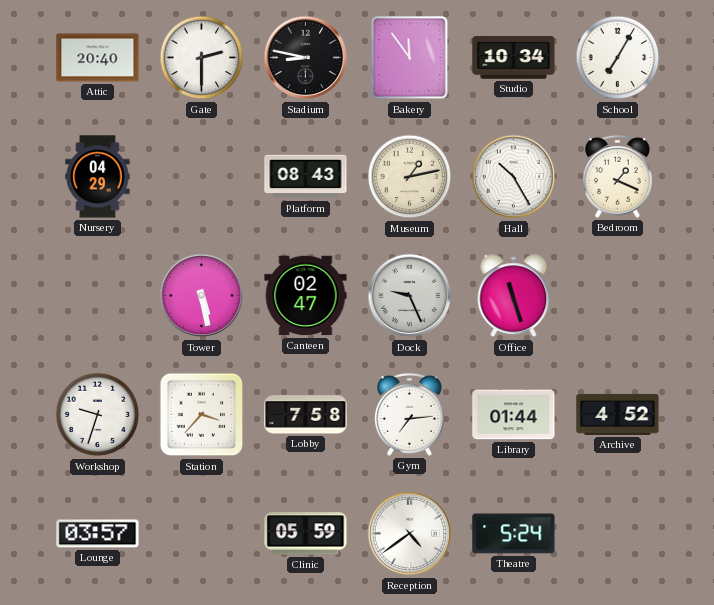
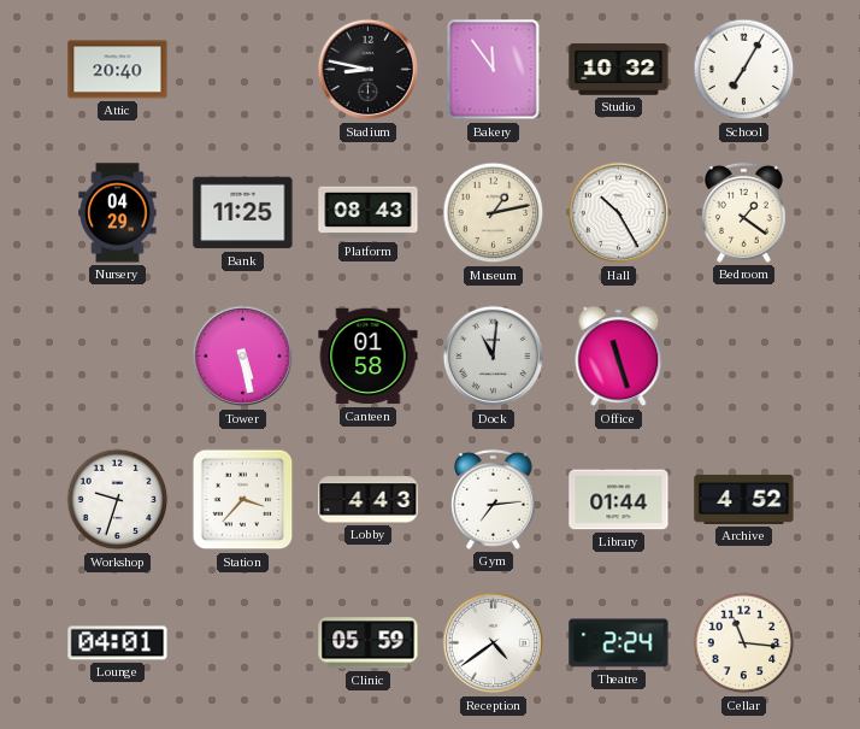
Gate: 2:30 -> none
Studio: 10:34 -> 10:32
Bank: none -> 11:25
Bedroom: 1:19 -> 1:21
Canteen: 02:47 -> 01:58
Dock: 9:26 -> 11:01
Lobby: 7:58 -> 4:43
Lounge: 03:57 -> 04:01
Theatre: 5:24 -> 2:24
Cellar: none -> 11:16
